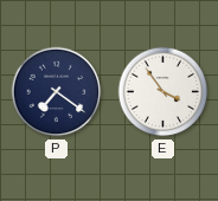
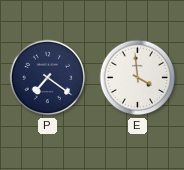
E: 3:54 -> 3:59
